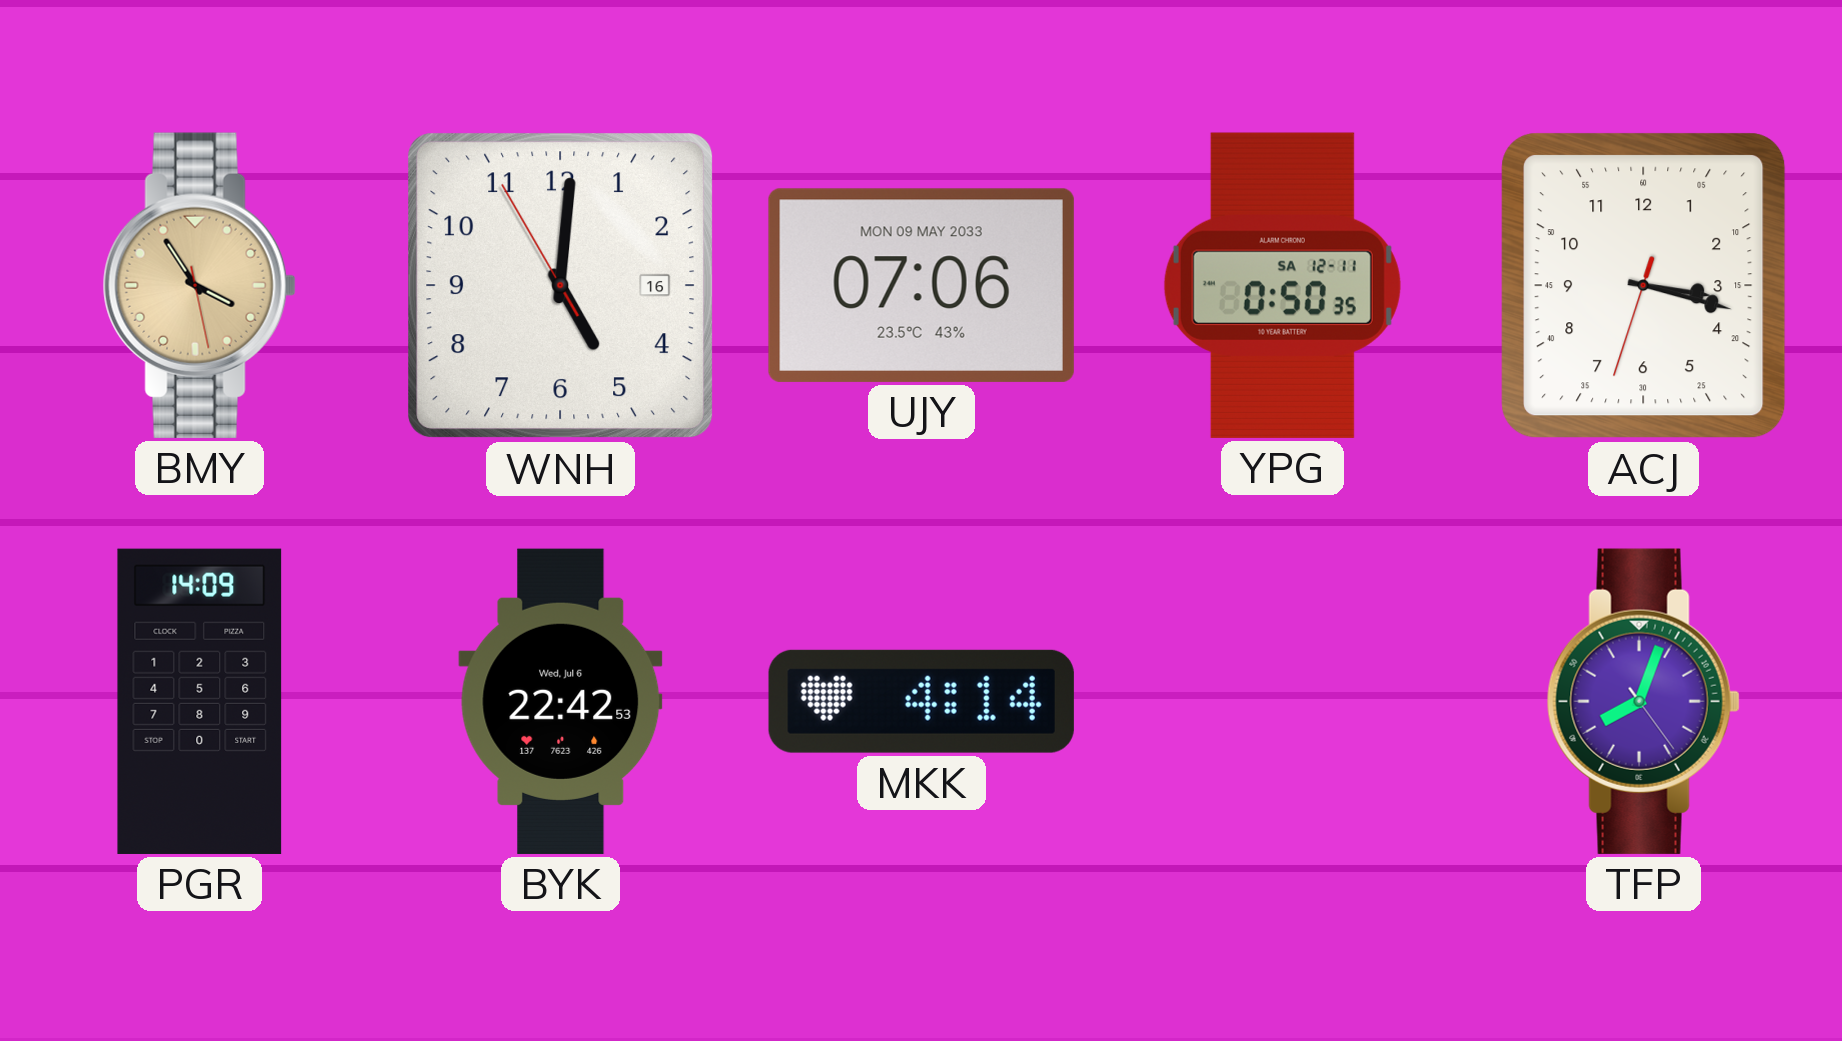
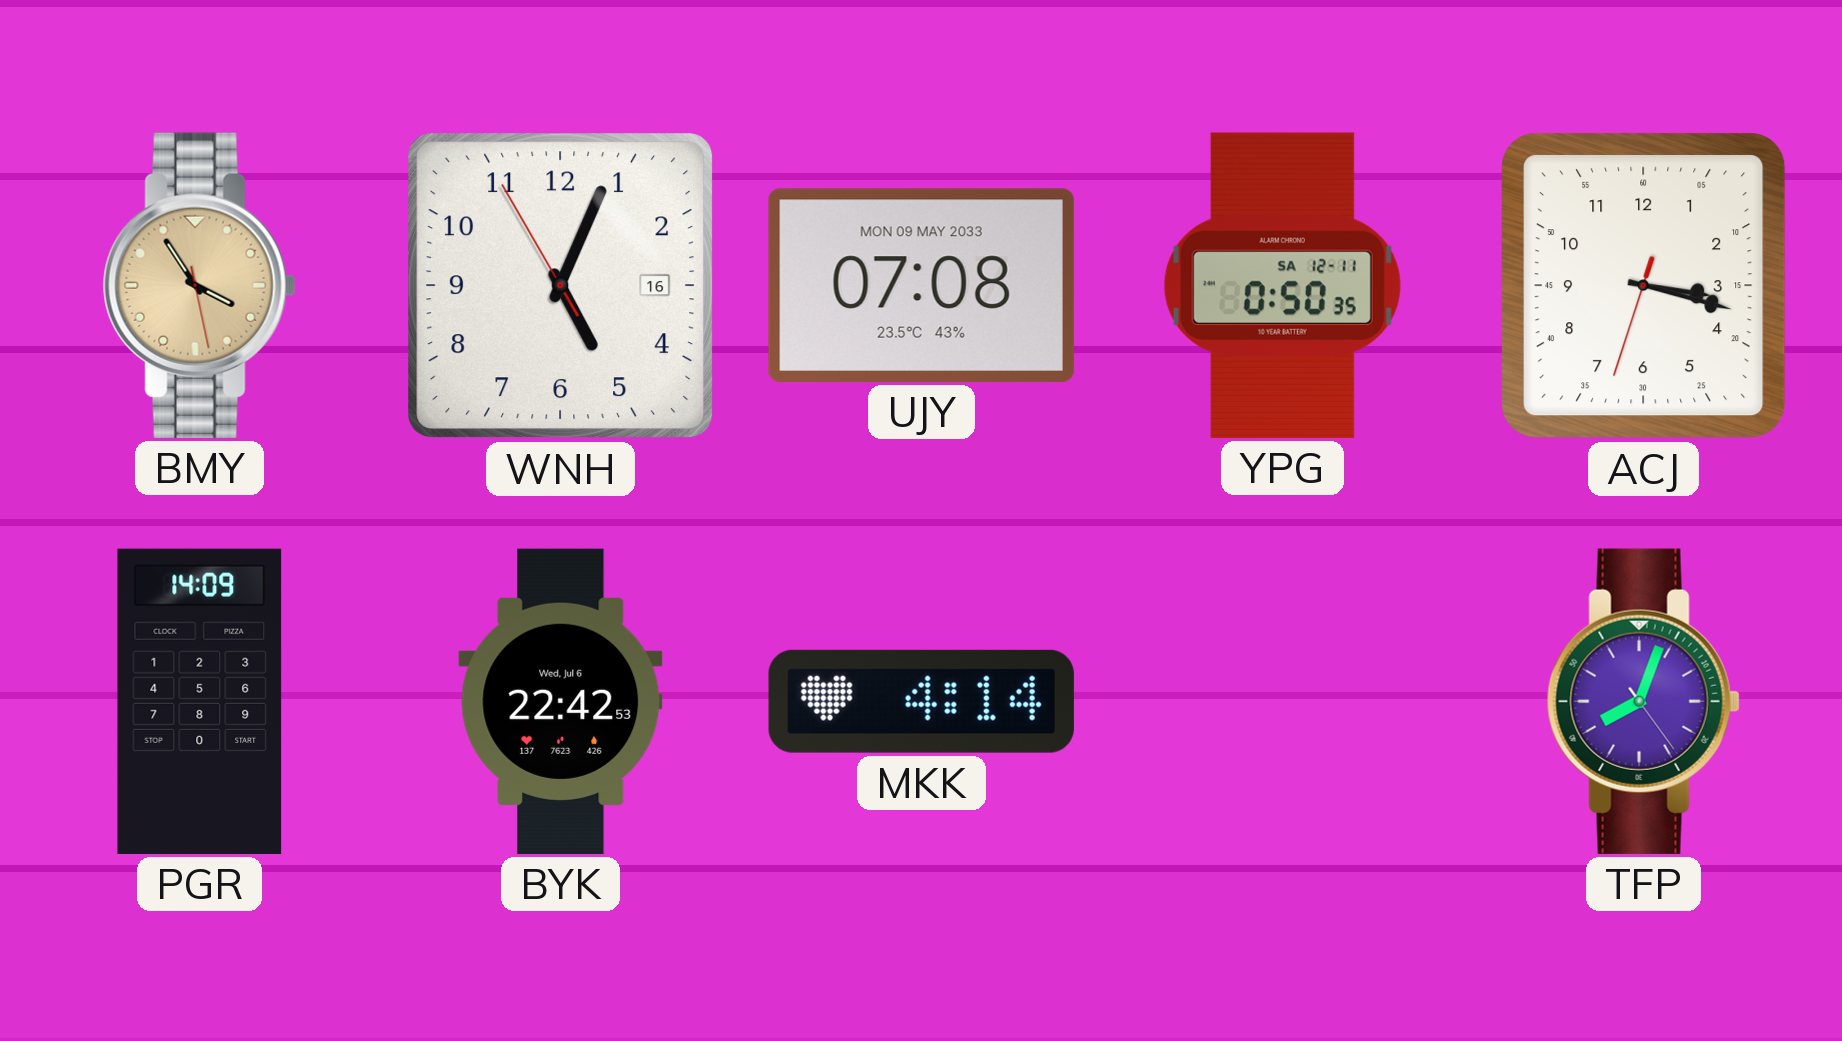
WNH: 5:00 -> 5:03
UJY: 07:06 -> 07:08
